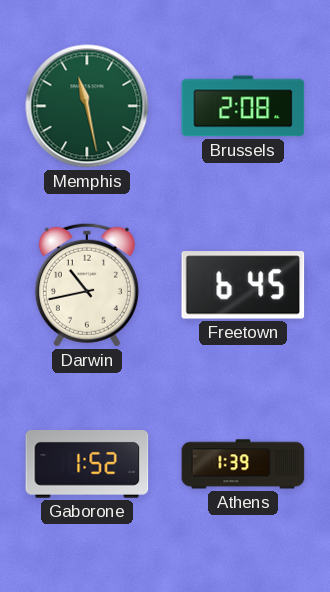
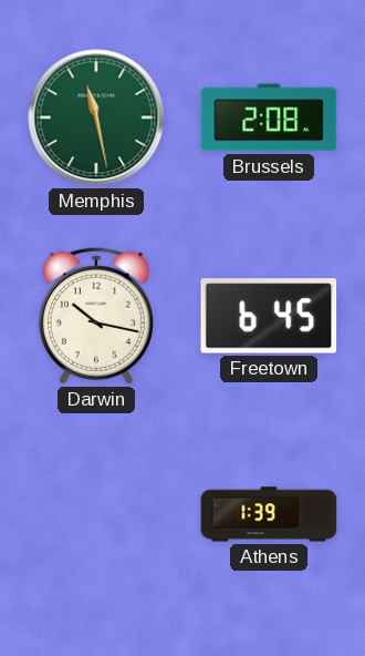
Darwin: 10:43 -> 10:17
Gaborone: 1:52 -> none
